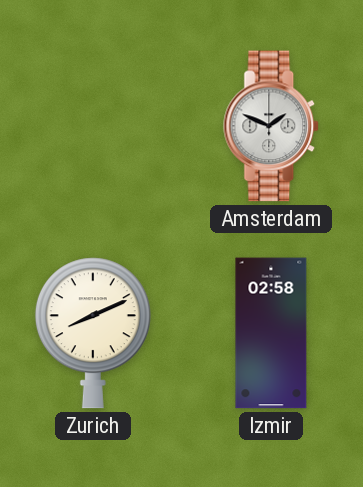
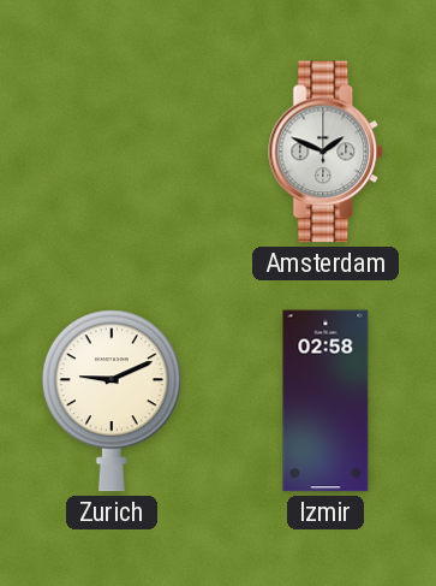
Zurich: 8:11 -> 9:11
